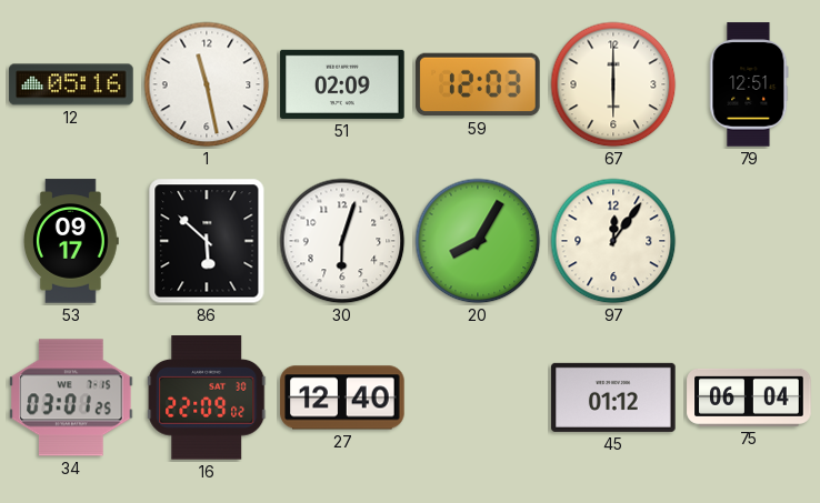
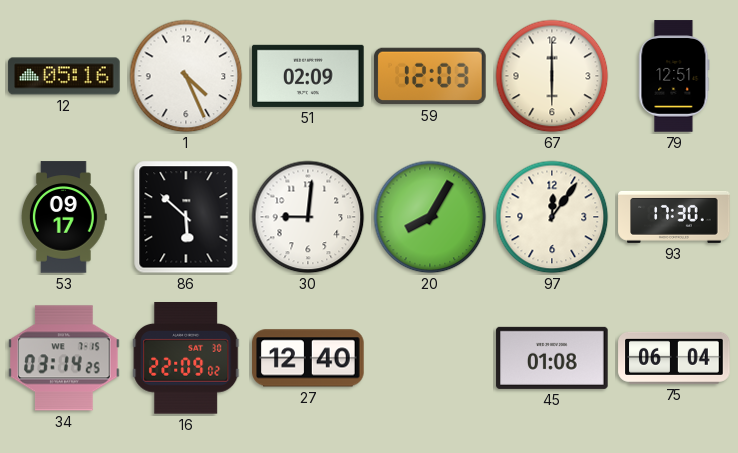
1: 11:28 -> 4:26
30: 6:03 -> 9:01
93: none -> 17:30
34: 03:01 -> 03:14
45: 01:12 -> 01:08
